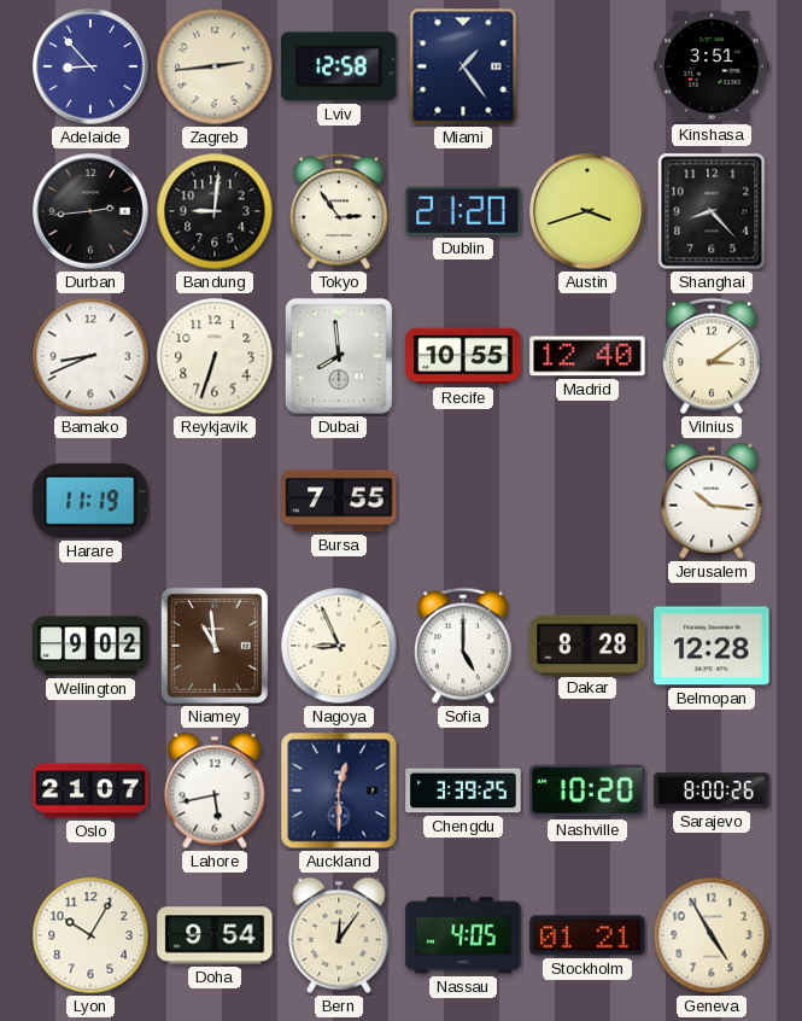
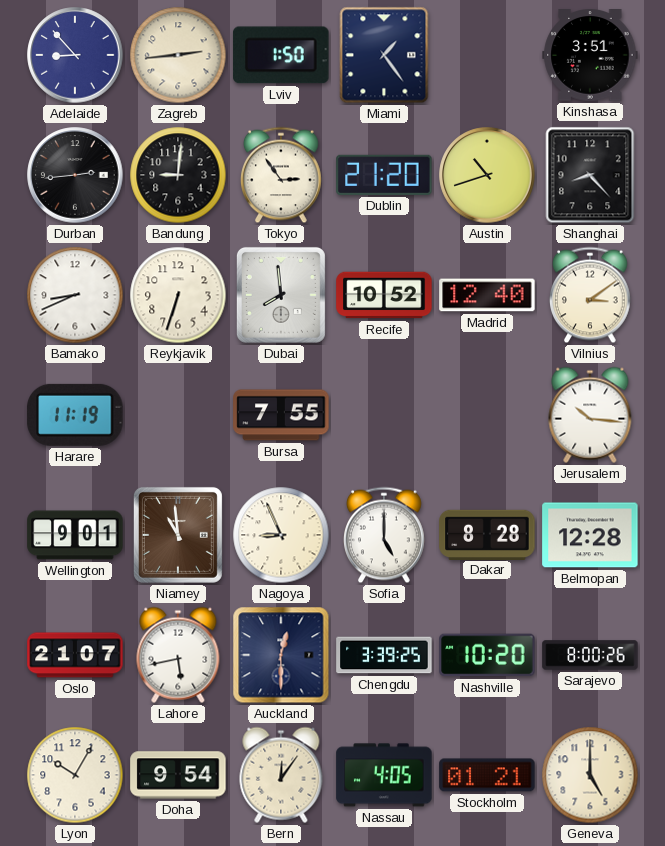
Lviv: 12:58 -> 1:50
Austin: 3:42 -> 10:42
Recife: 10:55 -> 10:52
Wellington: 9:02 -> 9:01
Geneva: 4:55 -> 5:00
